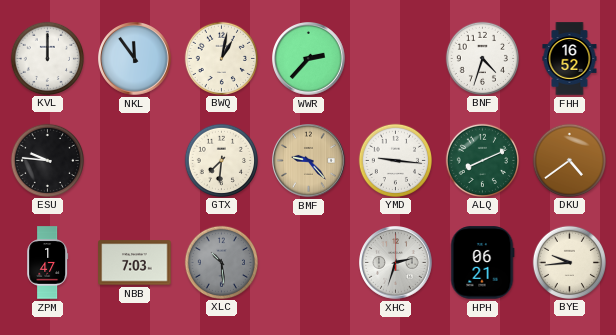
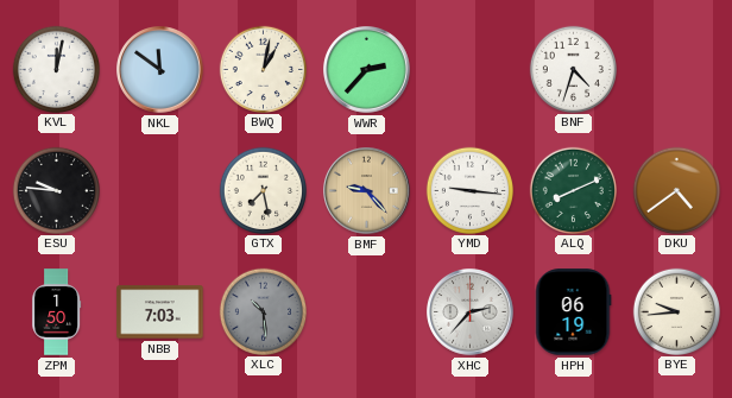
KVL: 12:00 -> 12:02
NKL: 11:54 -> 11:51
FHH: 16:52 -> none
GTX: 7:31 -> 7:28
ZPM: 1:47 -> 1:50
XHC: 2:33 -> 2:37
HPH: 06:21 -> 06:19
